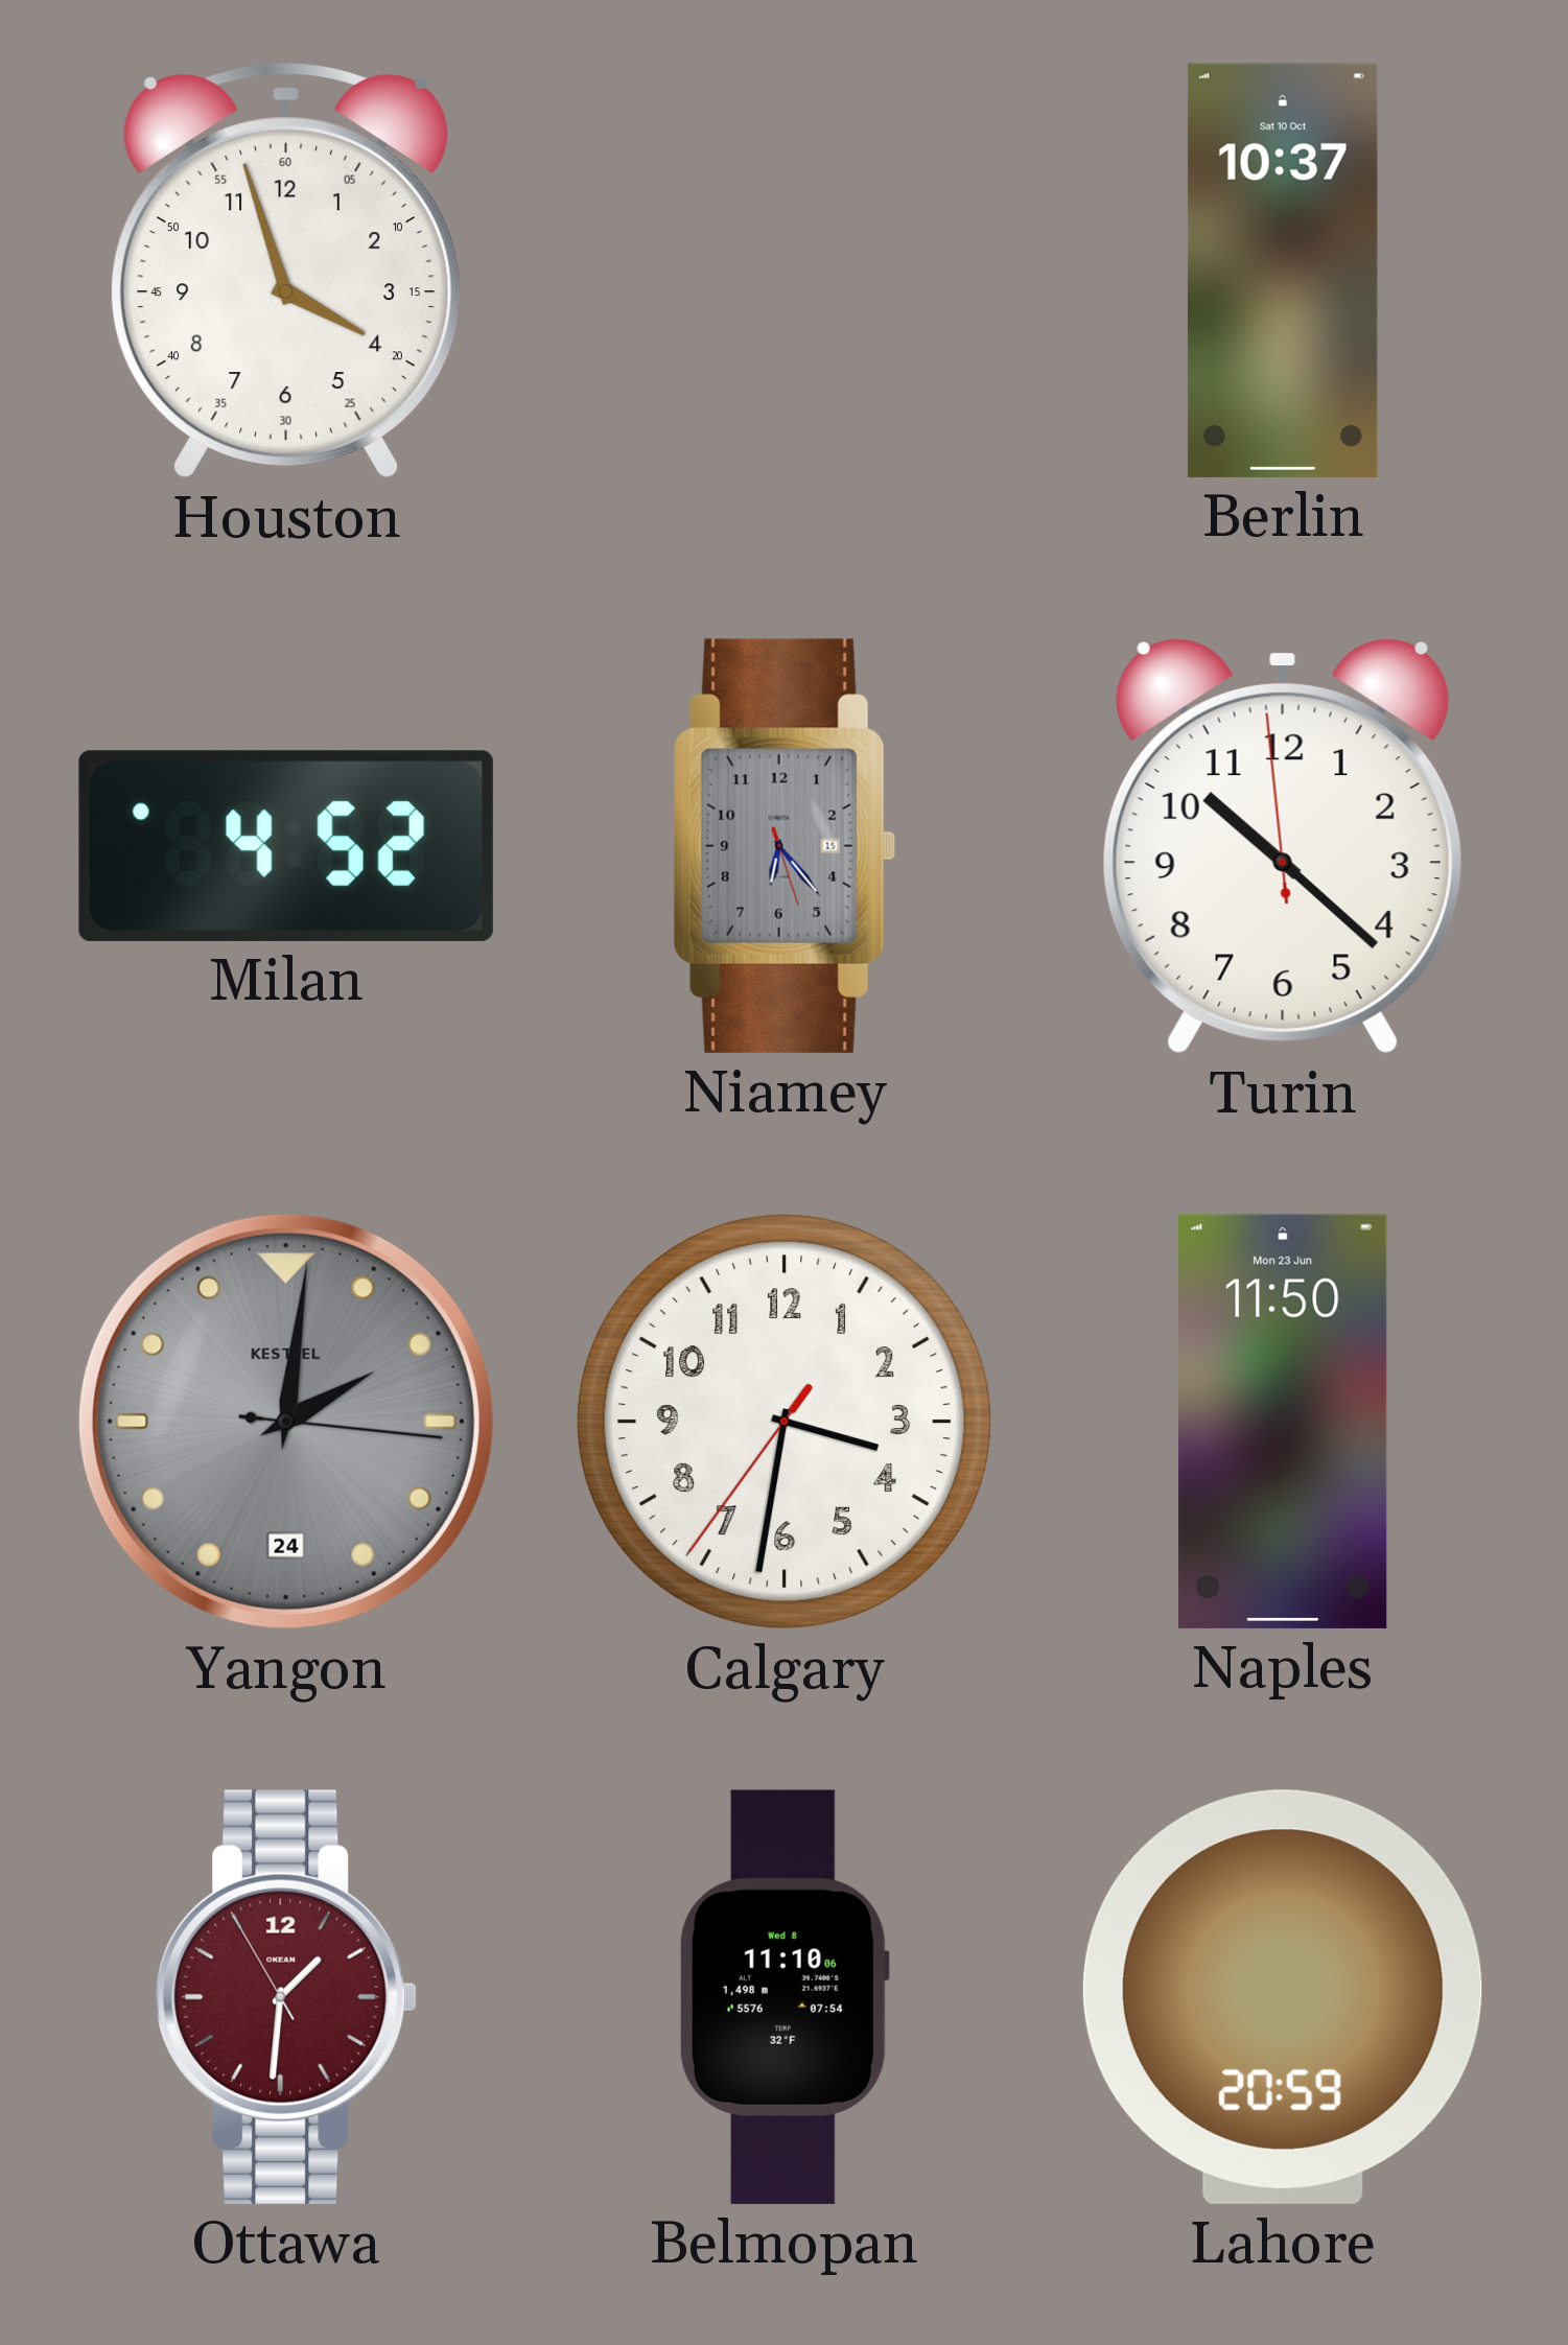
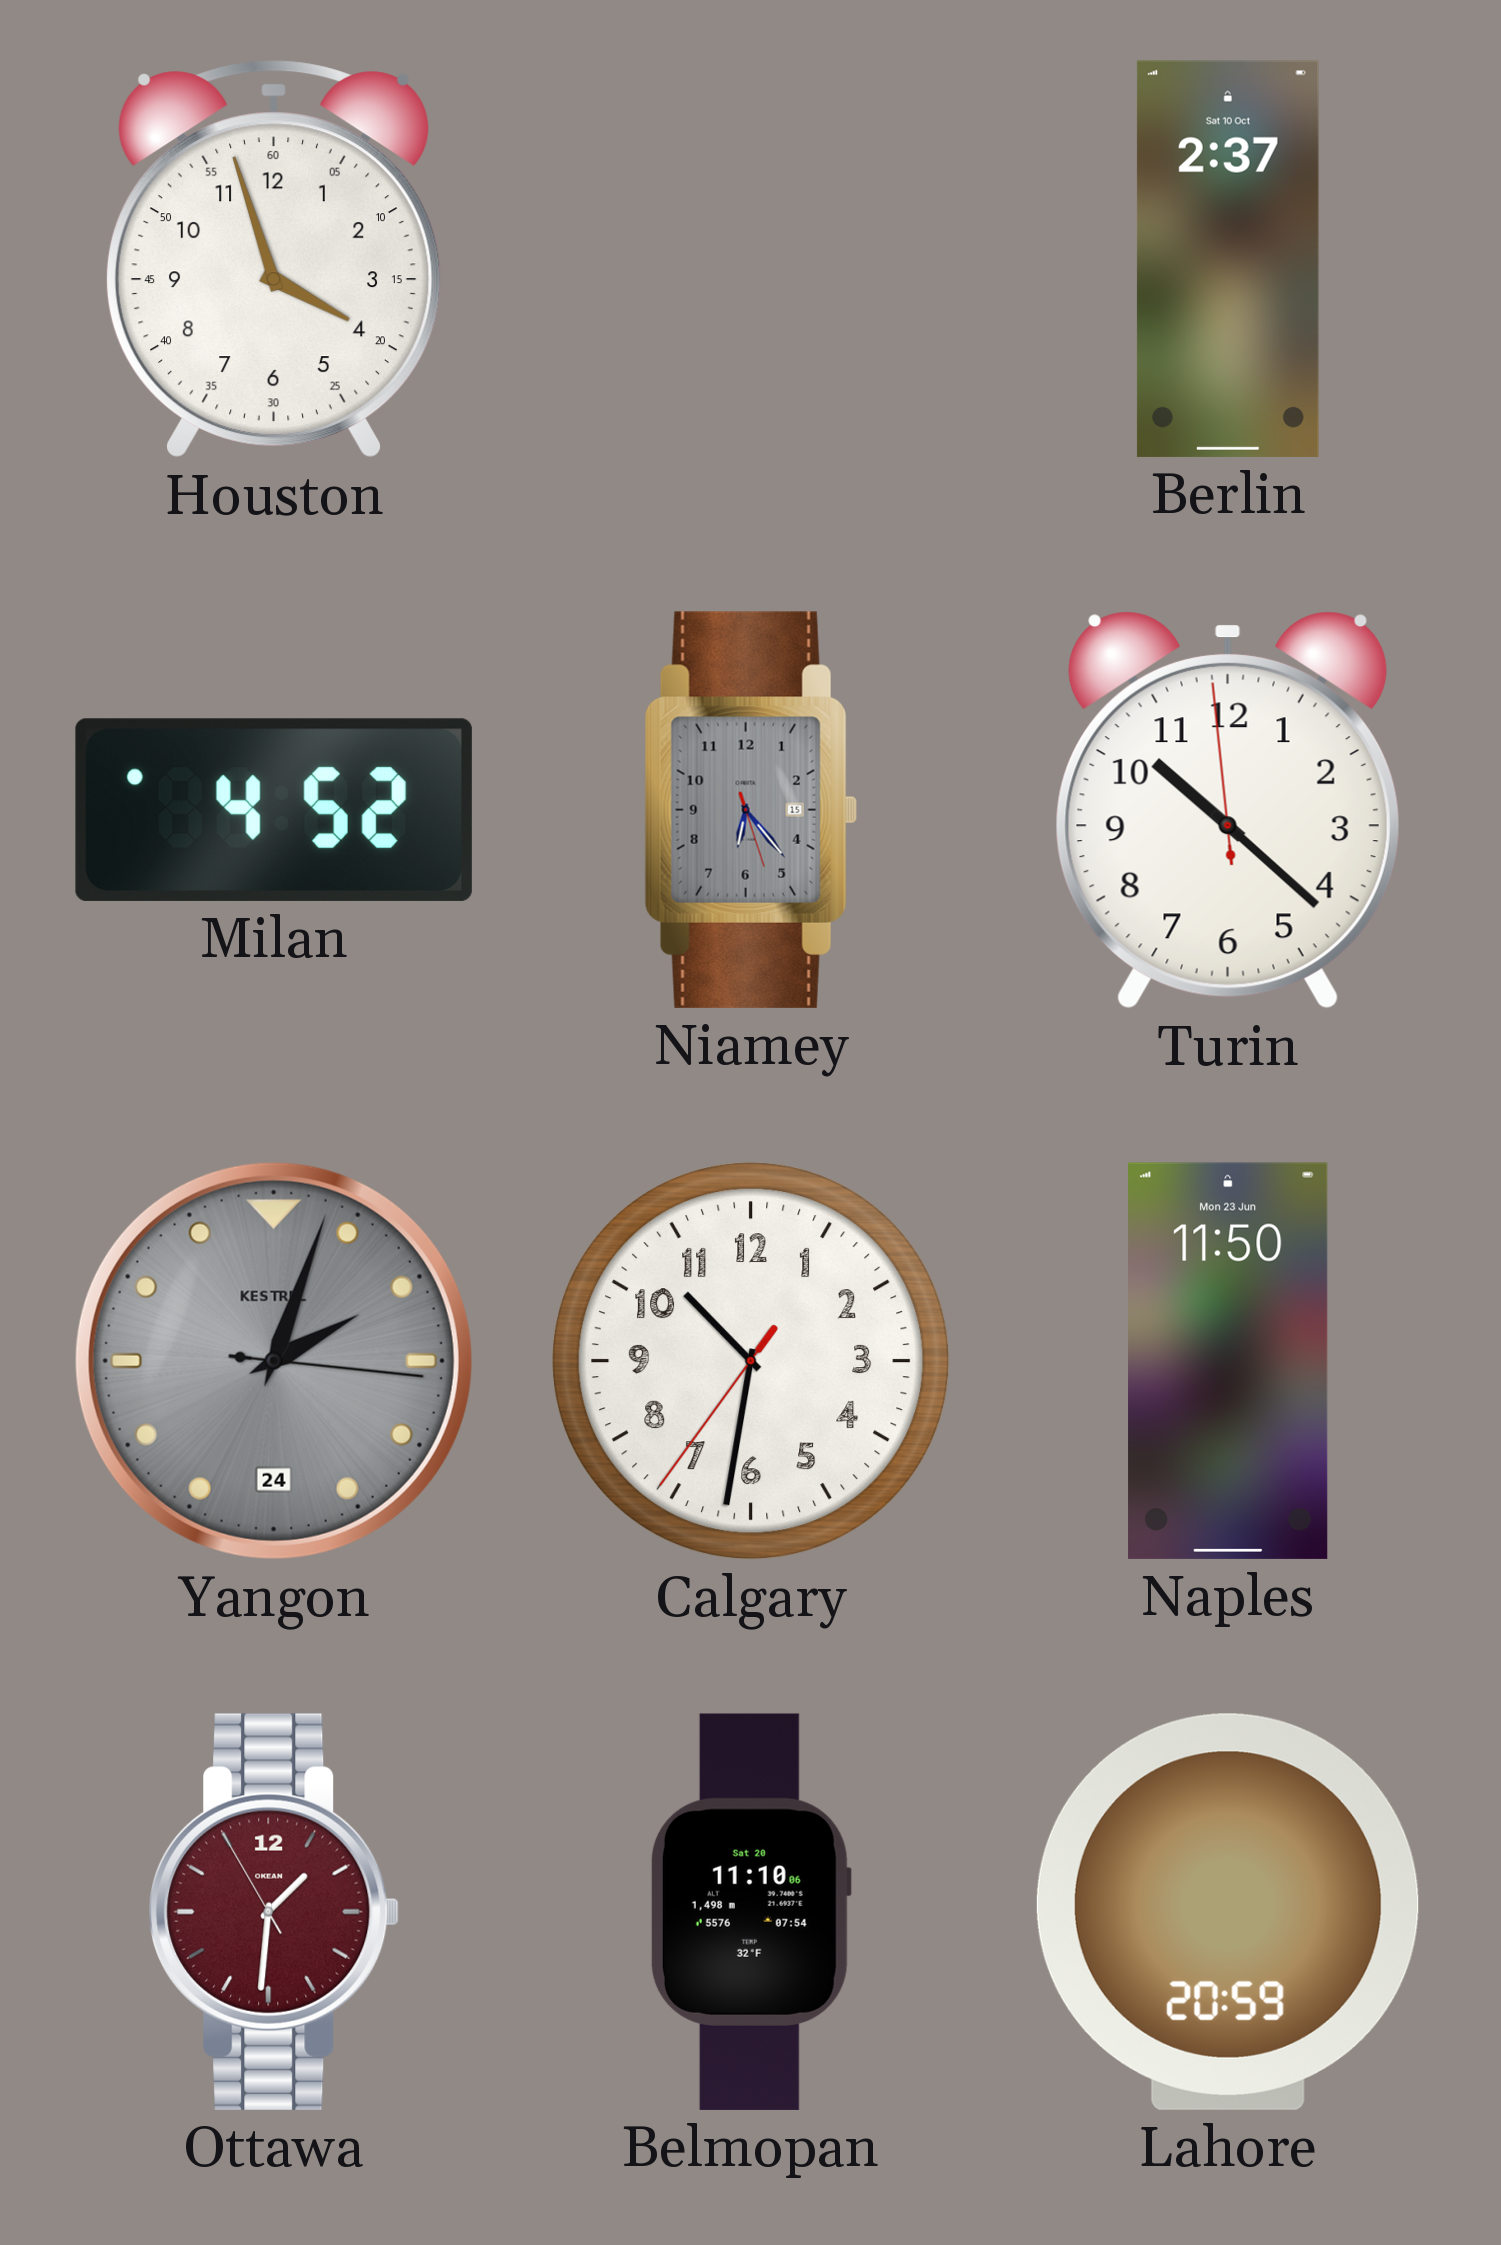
Berlin: 10:37 -> 2:37
Yangon: 2:01 -> 2:03
Calgary: 3:31 -> 10:31
Belmopan date: Wed 8 -> Sat 20
